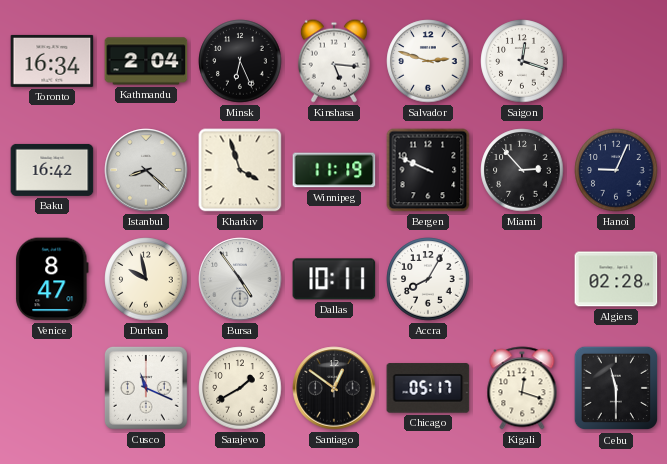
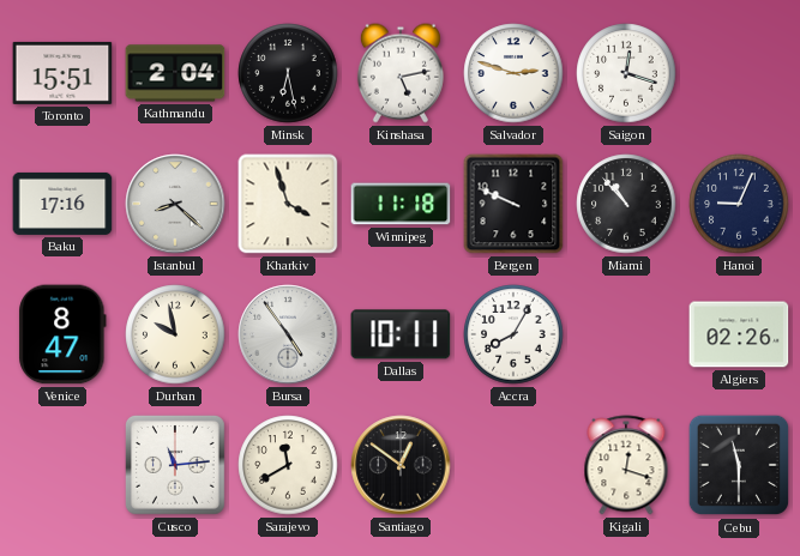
Toronto: 16:34 -> 15:51
Minsk: 6:26 -> 6:28
Kinshasa: 5:16 -> 5:13
Baku: 16:42 -> 17:16
Winnipeg: 11:19 -> 11:18
Miami: 2:53 -> 10:53
Algiers: 02:28 -> 02:26
Cusco: 11:19 -> 11:14
Sarajevo: 1:40 -> 11:40
Chicago: 05:17 -> none
